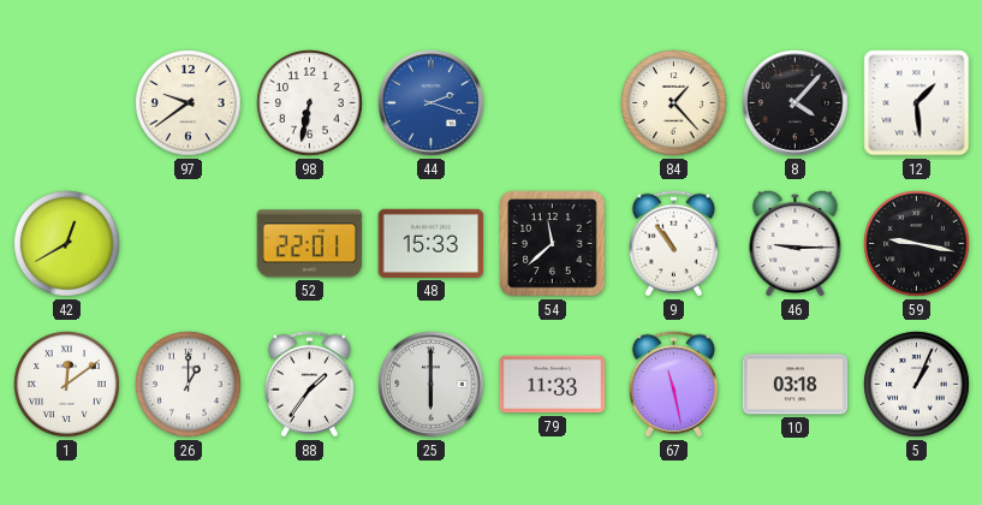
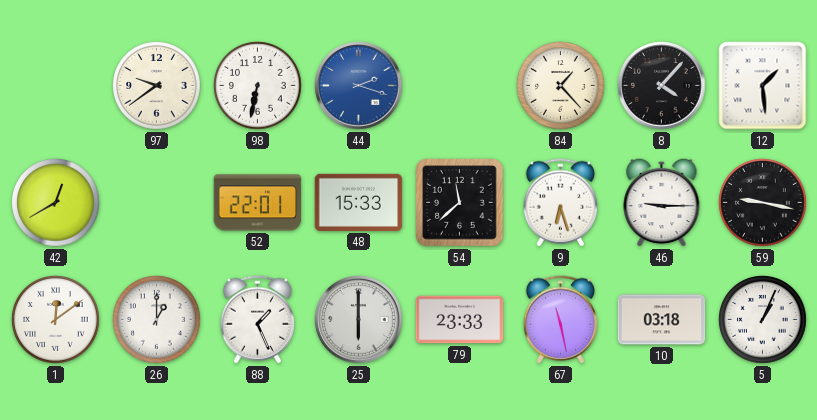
9: 10:54 -> 6:27
88: 1:36 -> 1:26
79: 11:33 -> 23:33
